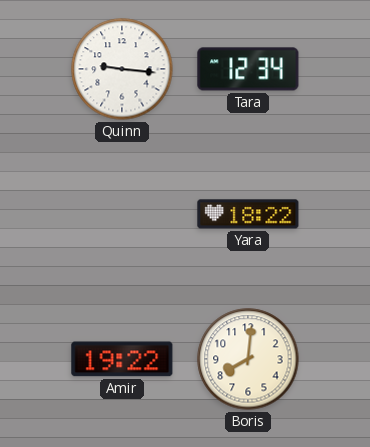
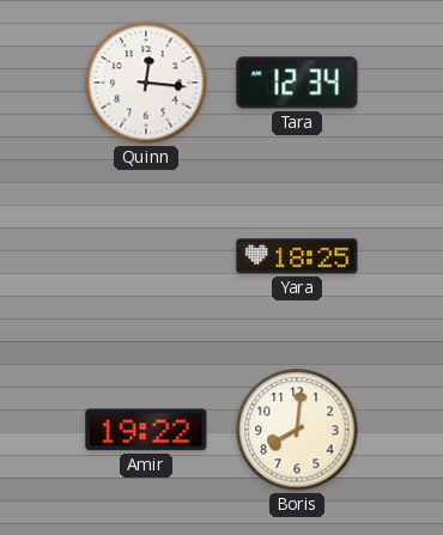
Quinn: 9:16 -> 12:16
Yara: 18:22 -> 18:25
